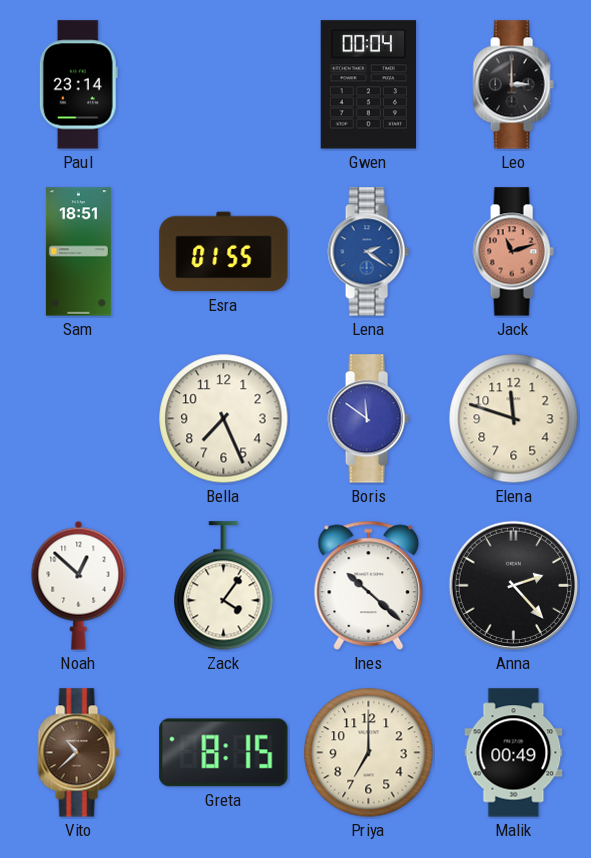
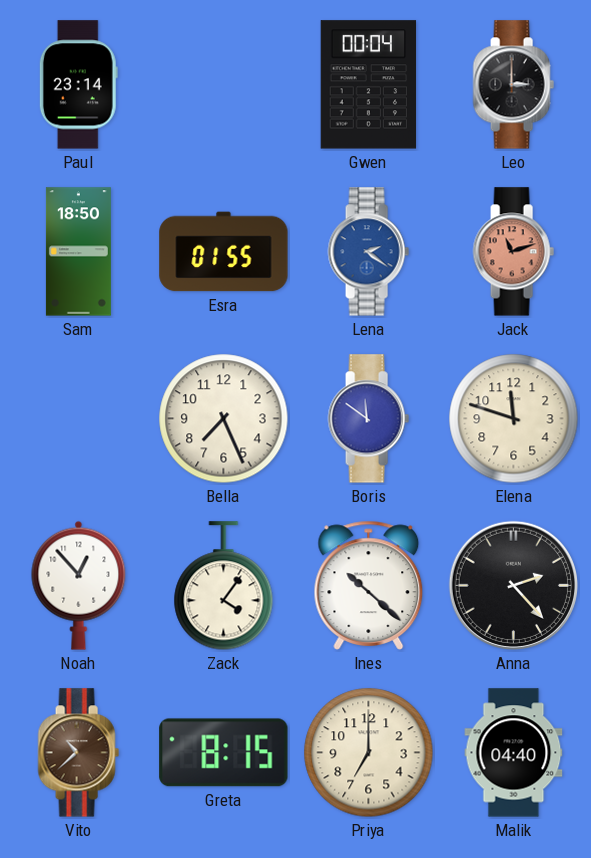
Sam: 18:51 -> 18:50
Noah: 12:52 -> 12:53
Malik: 00:49 -> 04:40
